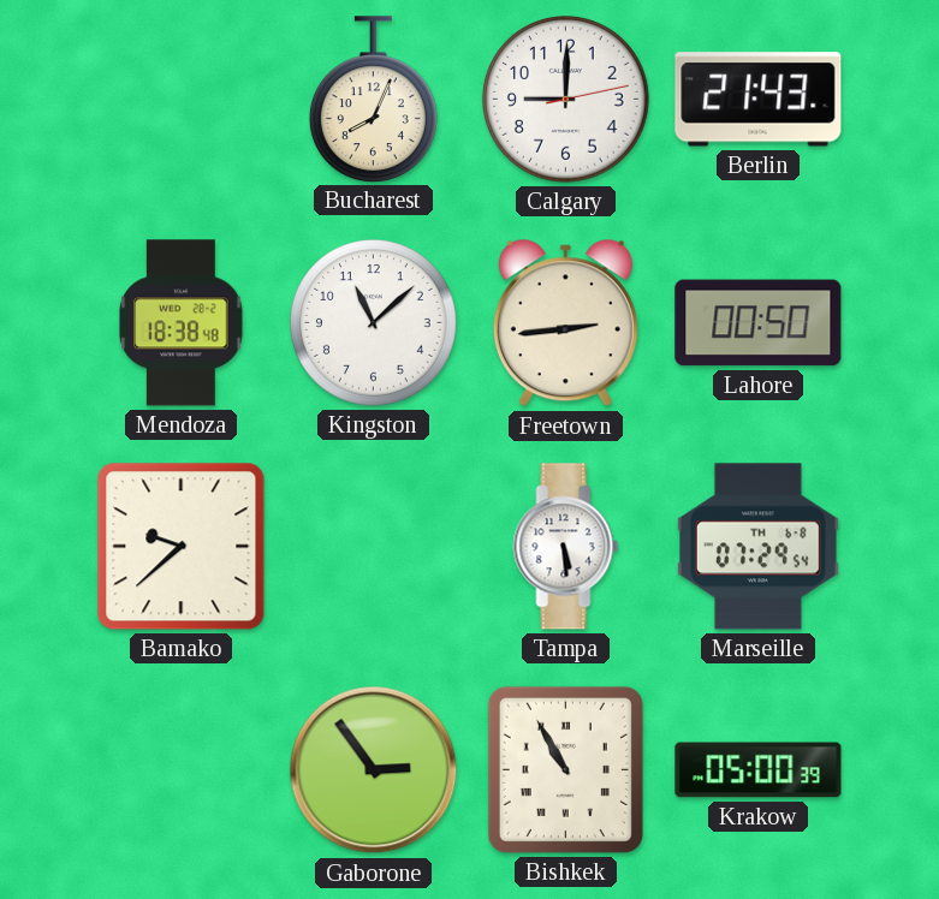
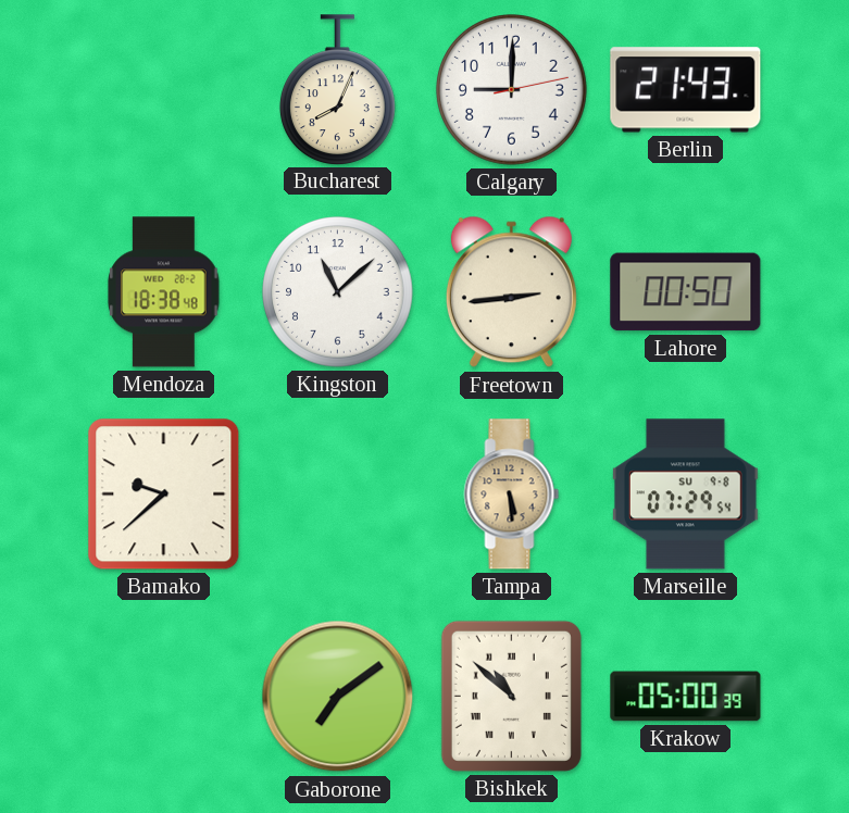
Tampa dial: white -> champagne
Marseille date: TH 6-8 -> SU 9-8
Gaborone: 2:54 -> 7:09
Bishkek: 10:55 -> 10:52
